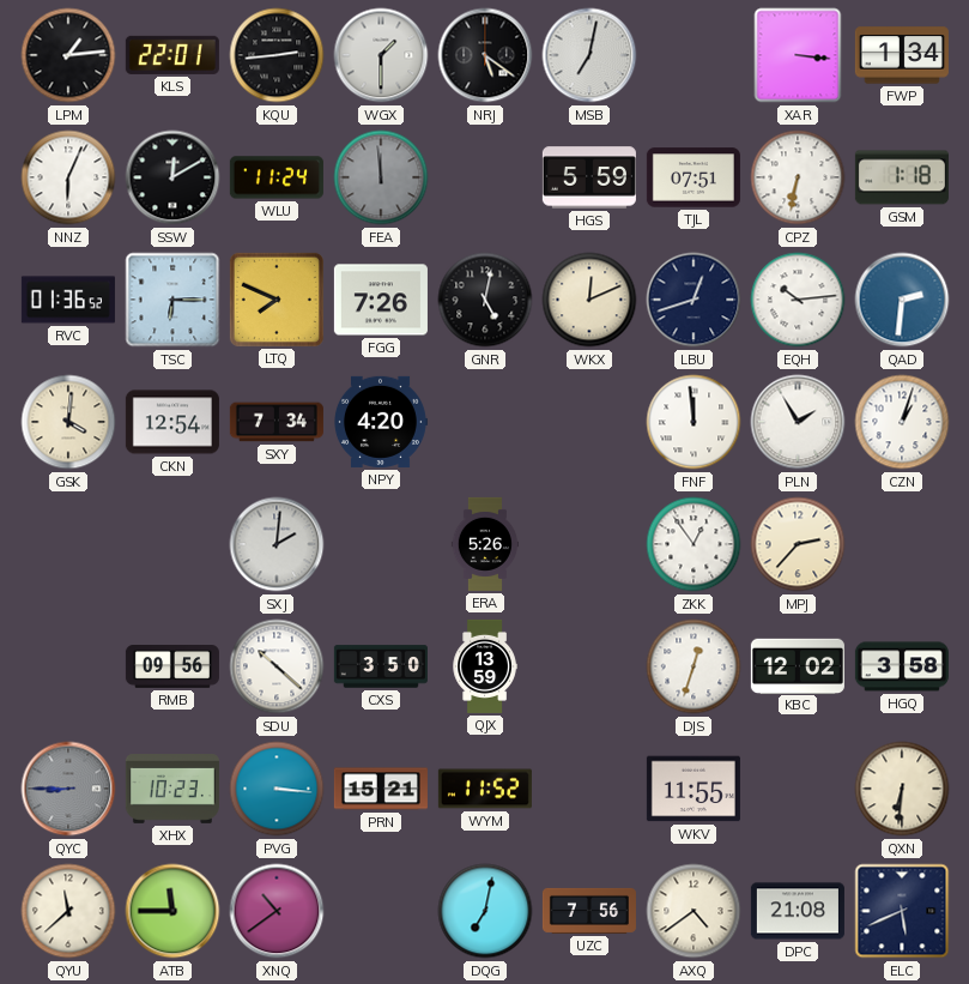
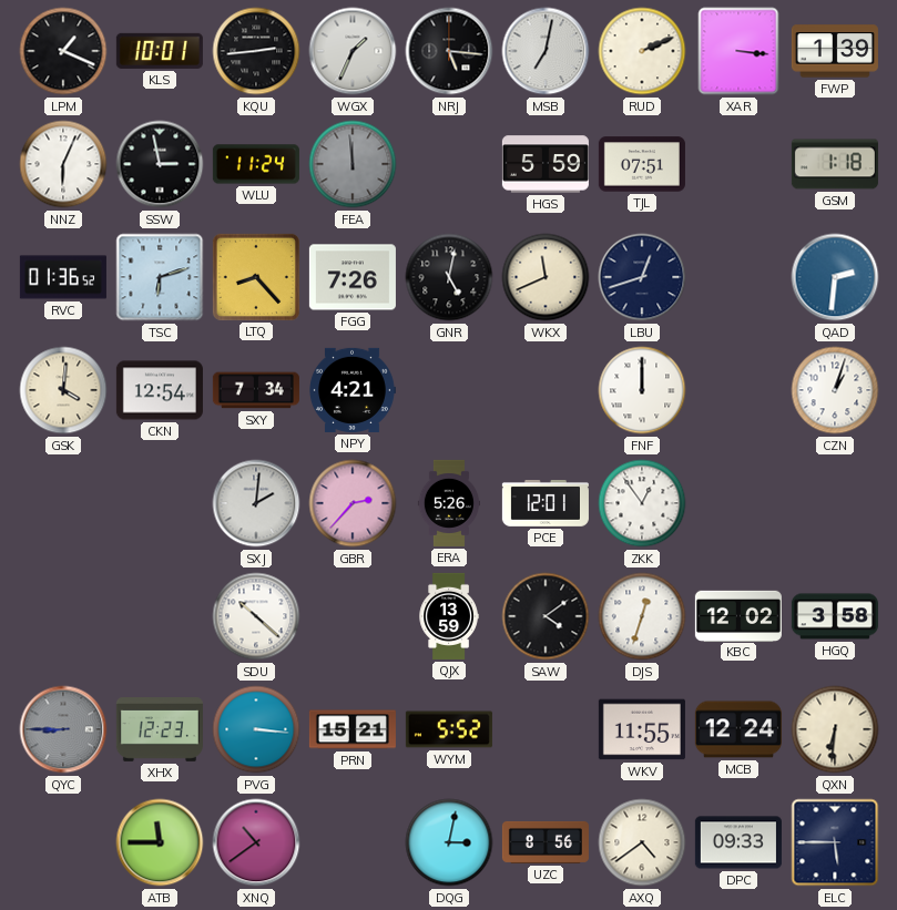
LPM: 1:14 -> 1:19
KLS: 22:01 -> 10:01
WGX: 1:30 -> 1:34
NRJ: 5:21 -> 5:16
RUD: none -> 2:11
FWP: 1:34 -> 1:39
SSW: 12:10 -> 2:58
CPZ: 6:32 -> none
TSC: 6:15 -> 6:12
LTQ: 7:49 -> 8:23
WKX: 12:11 -> 11:41
EQH: 10:14 -> none
NPY: 4:20 -> 4:21
FNF: 11:59 -> 12:00
PLN: 1:55 -> none
GBR: none -> 2:37
PCE: none -> 12:01
MPJ: 2:37 -> none
RMB: 09:56 -> none
CXS: 3:50 -> none
SAW: none -> 4:09
XHX: 10:23 -> 12:23
WYM: 11:52 -> 5:52
MCB: none -> 12:24
QYU: 11:38 -> none
DQG: 7:02 -> 3:02
UZC: 7:56 -> 8:56
DPC: 21:08 -> 09:33
ELC: 5:41 -> 5:45
